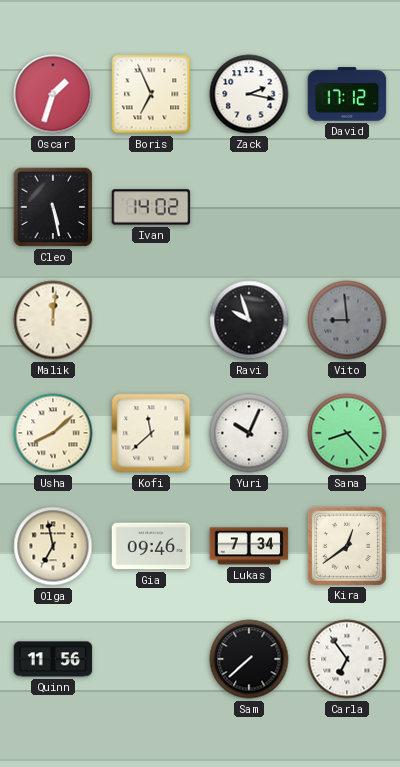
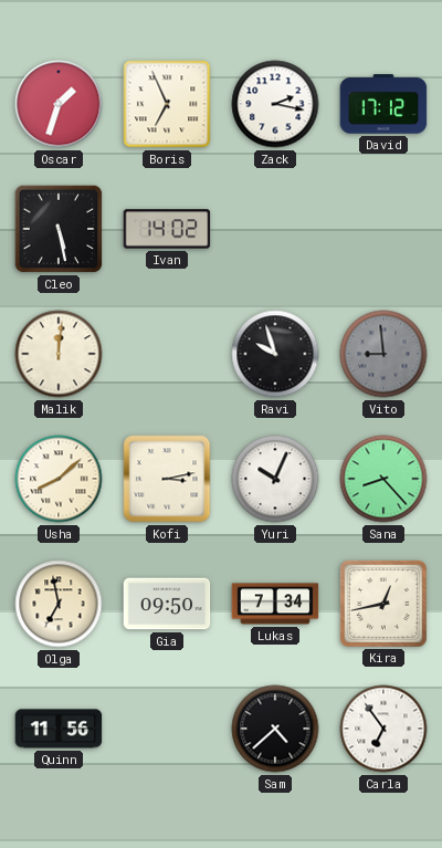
Kofi: 11:38 -> 3:13
Gia: 09:46 -> 09:50
Kira: 12:39 -> 12:43
Sam: 7:38 -> 4:38
